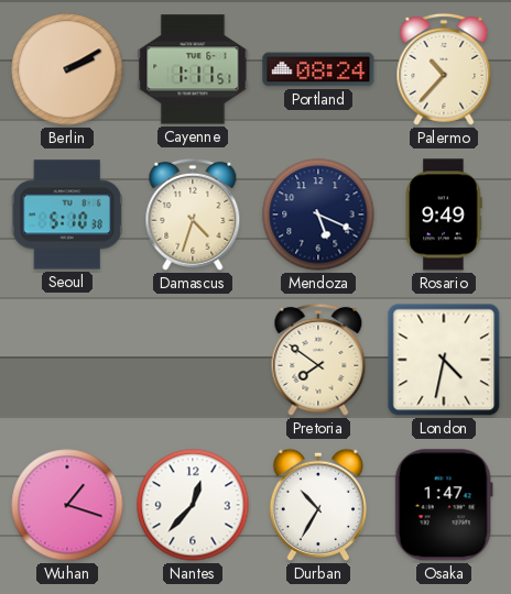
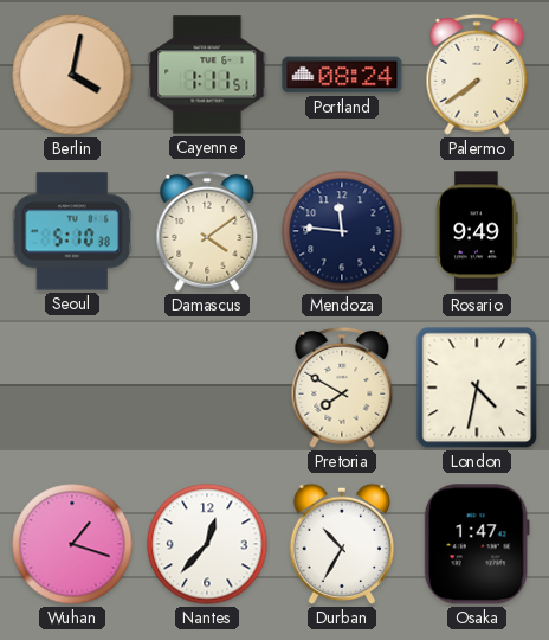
Berlin: 2:10 -> 4:02
Palermo: 10:37 -> 7:39
Damascus: 4:33 -> 4:09
Mendoza: 5:19 -> 11:46
Pretoria: 7:51 -> 7:50
